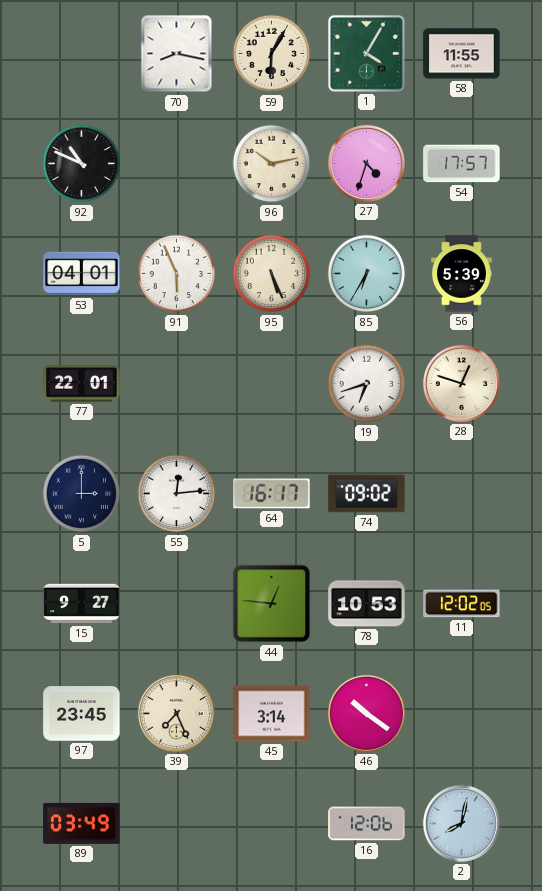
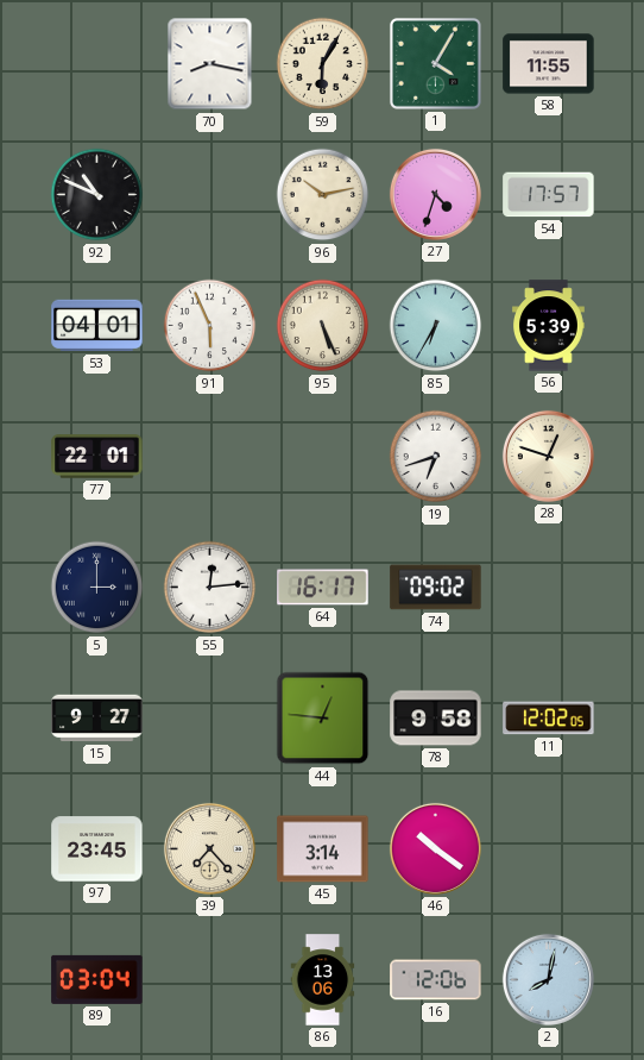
78: 10:53 -> 9:58
39: 7:26 -> 7:23
89: 03:49 -> 03:04
86: none -> 13:06
